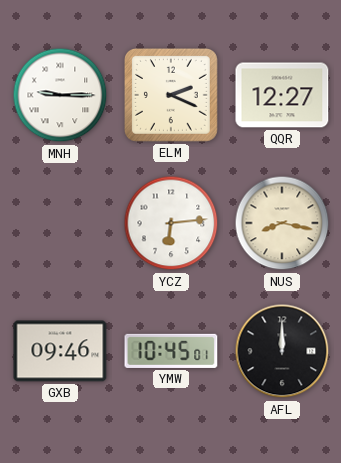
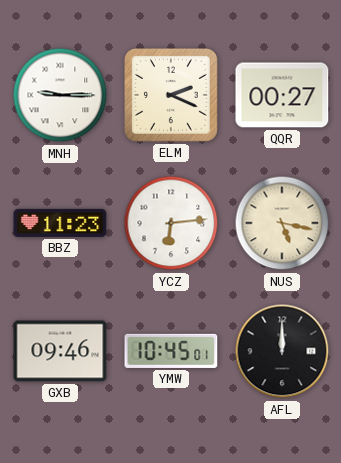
QQR: 12:27 -> 00:27
BBZ: none -> 11:23
NUS: 8:17 -> 5:17
